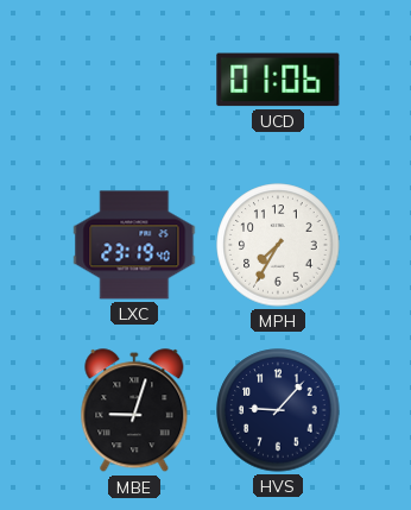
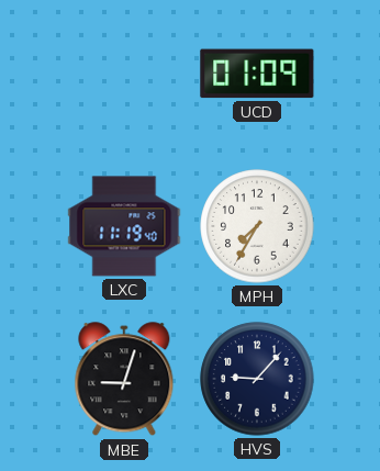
UCD: 01:06 -> 01:09
LXC: 23:19 -> 11:19
